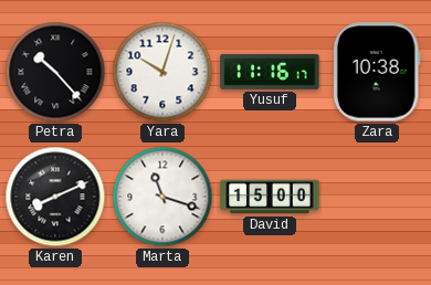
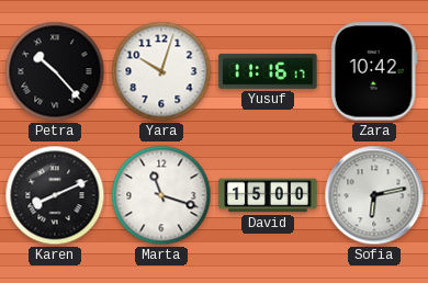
Zara: 10:38 -> 10:42
Sofia: none -> 6:13
